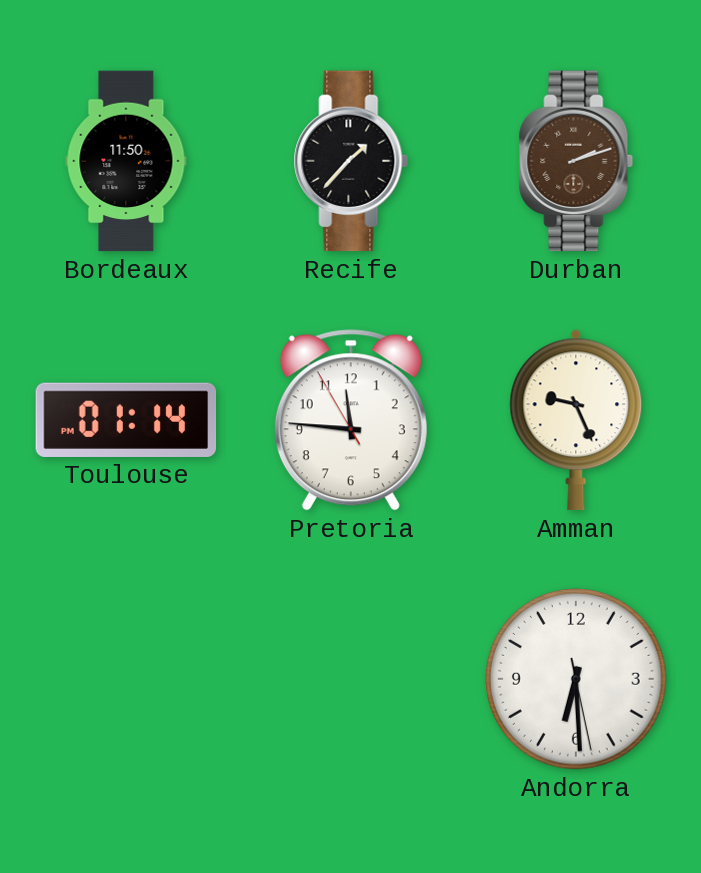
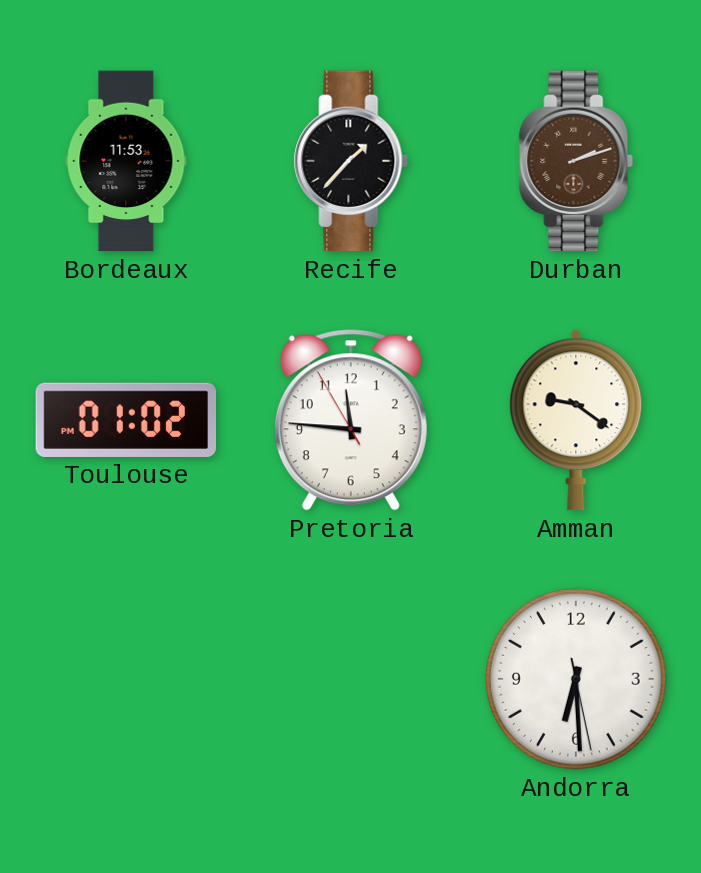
Bordeaux: 11:50 -> 11:53
Toulouse: 01:14 -> 01:02
Amman: 9:26 -> 9:21
